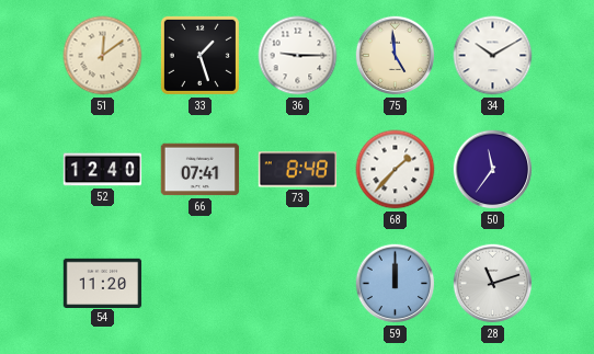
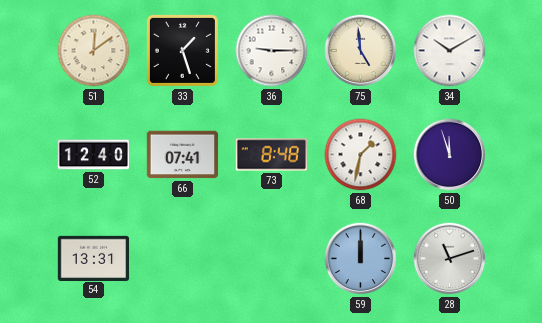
68: 1:37 -> 1:32
50: 11:36 -> 11:57
54: 11:20 -> 13:31
